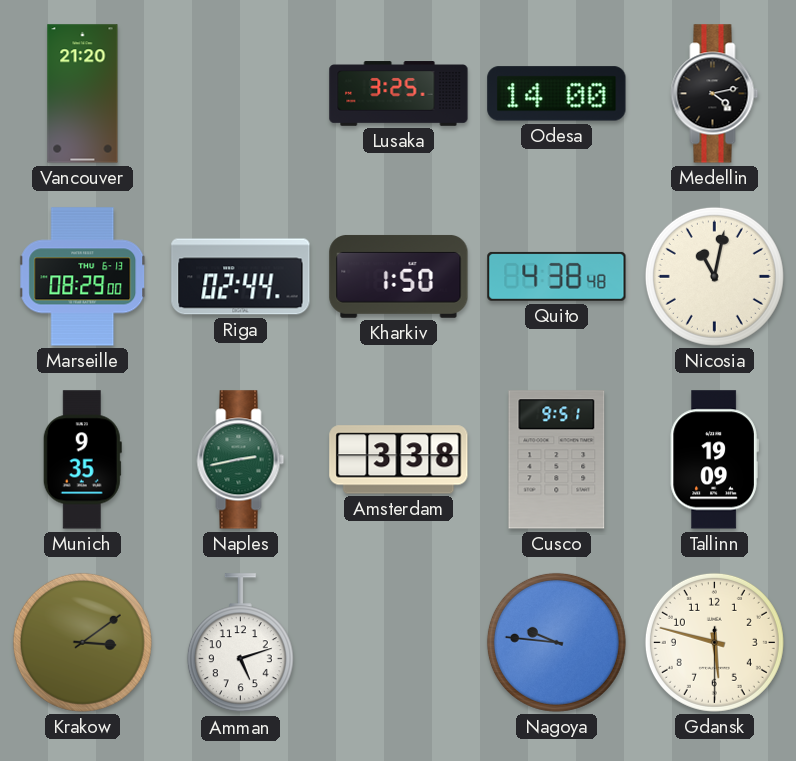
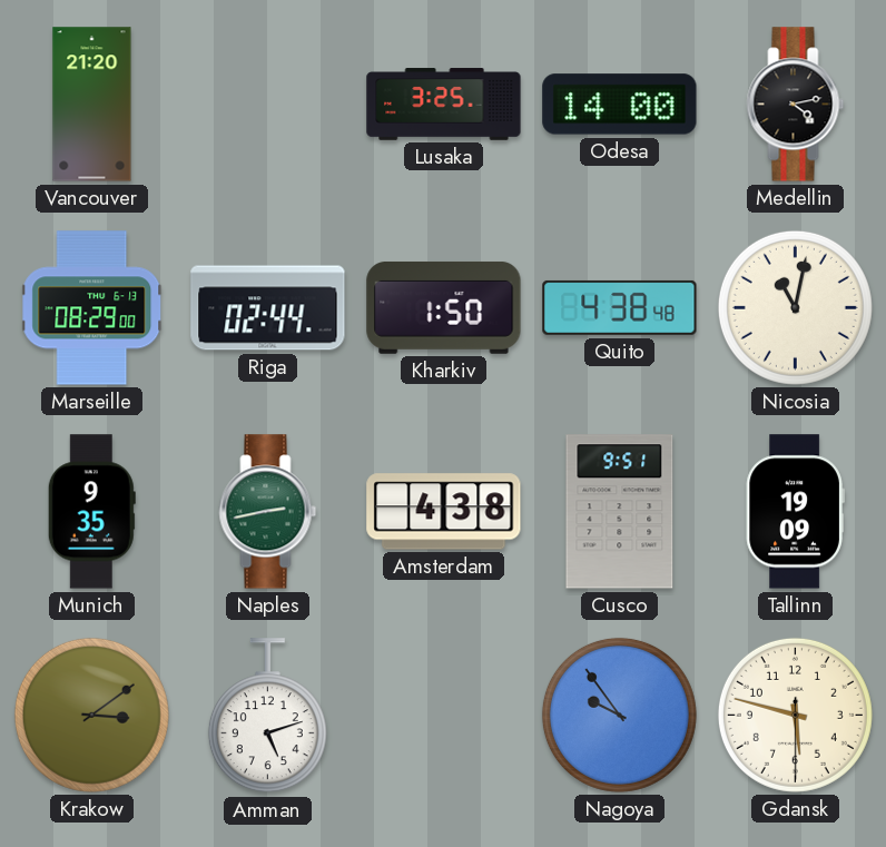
Amsterdam: 3:38 -> 4:38
Nagoya: 9:46 -> 9:54
